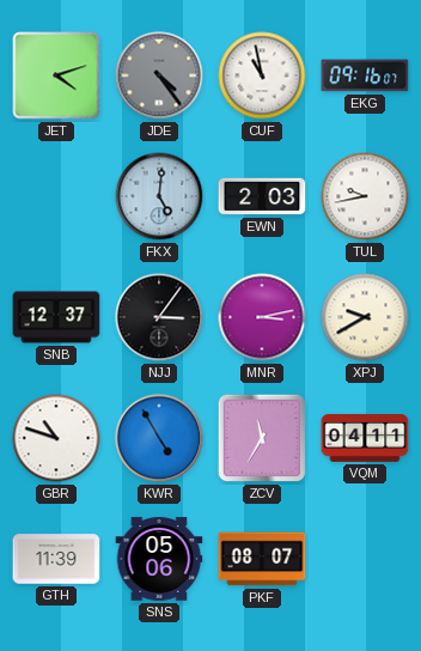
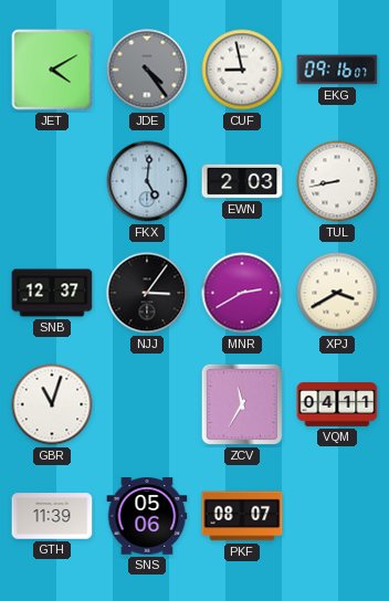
JET: 4:12 -> 4:10
CUF: 10:58 -> 8:58
TUL: 9:43 -> 8:43
MNR: 3:13 -> 2:40
XPJ: 9:40 -> 3:40
GBR: 10:48 -> 11:03
KWR: 4:55 -> none
